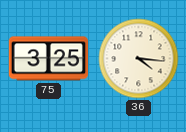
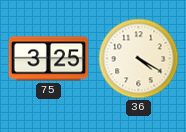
36: 4:16 -> 4:20
